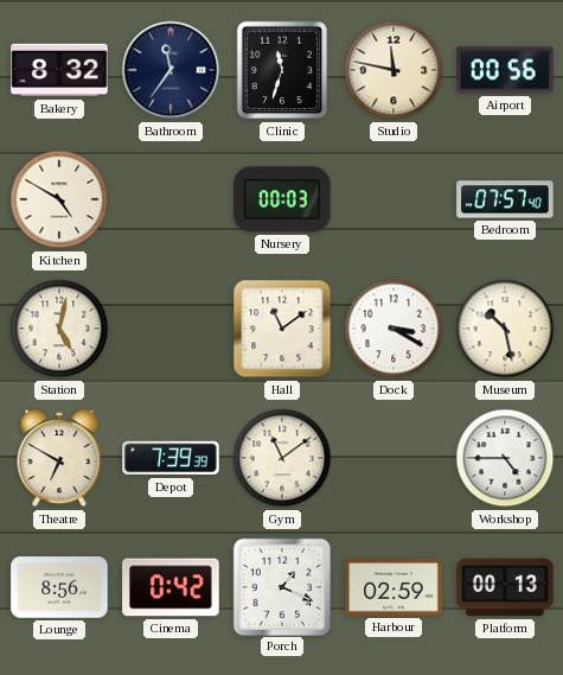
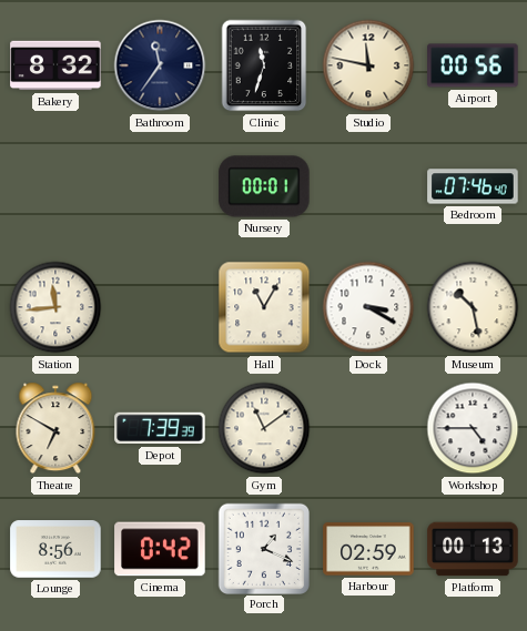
Kitchen: 4:50 -> none
Nursery: 00:03 -> 00:01
Bedroom: 07:57 -> 07:46
Station: 5:02 -> 11:44
Hall: 11:09 -> 11:05
